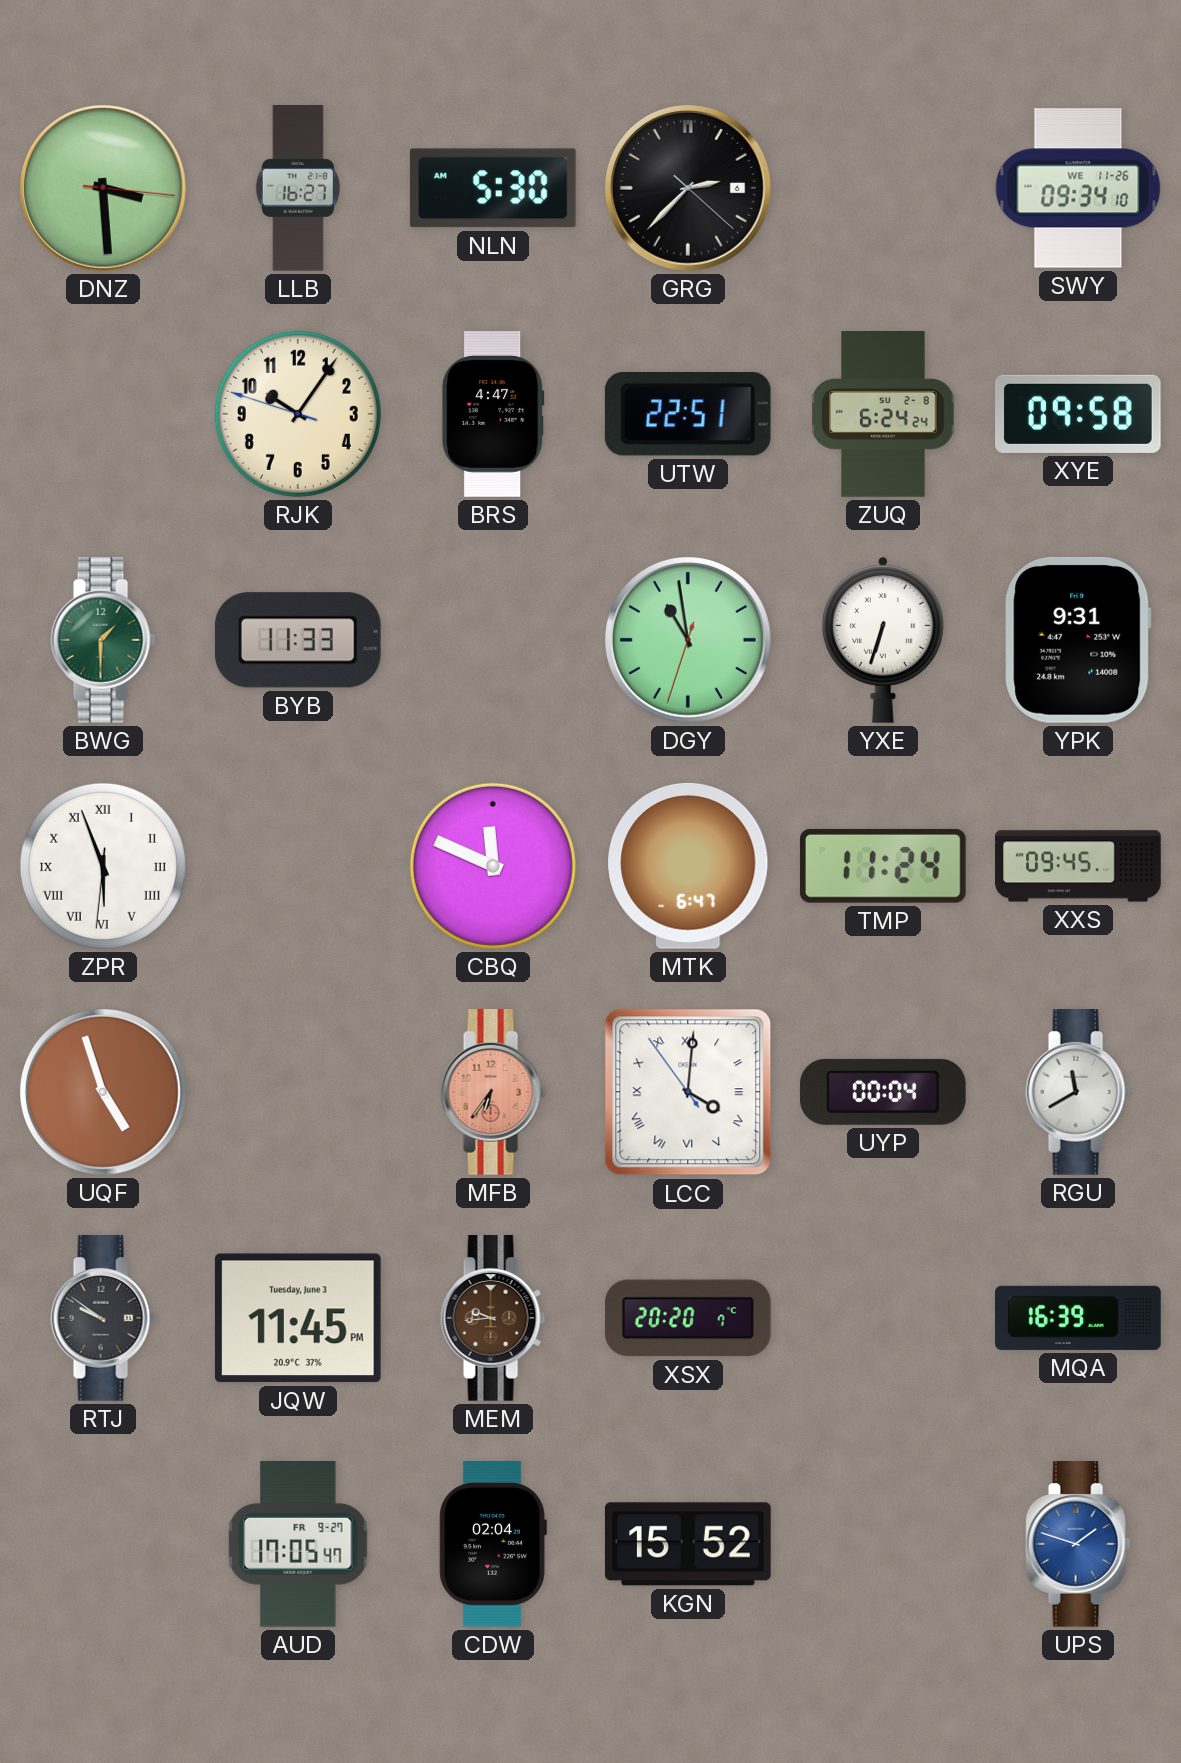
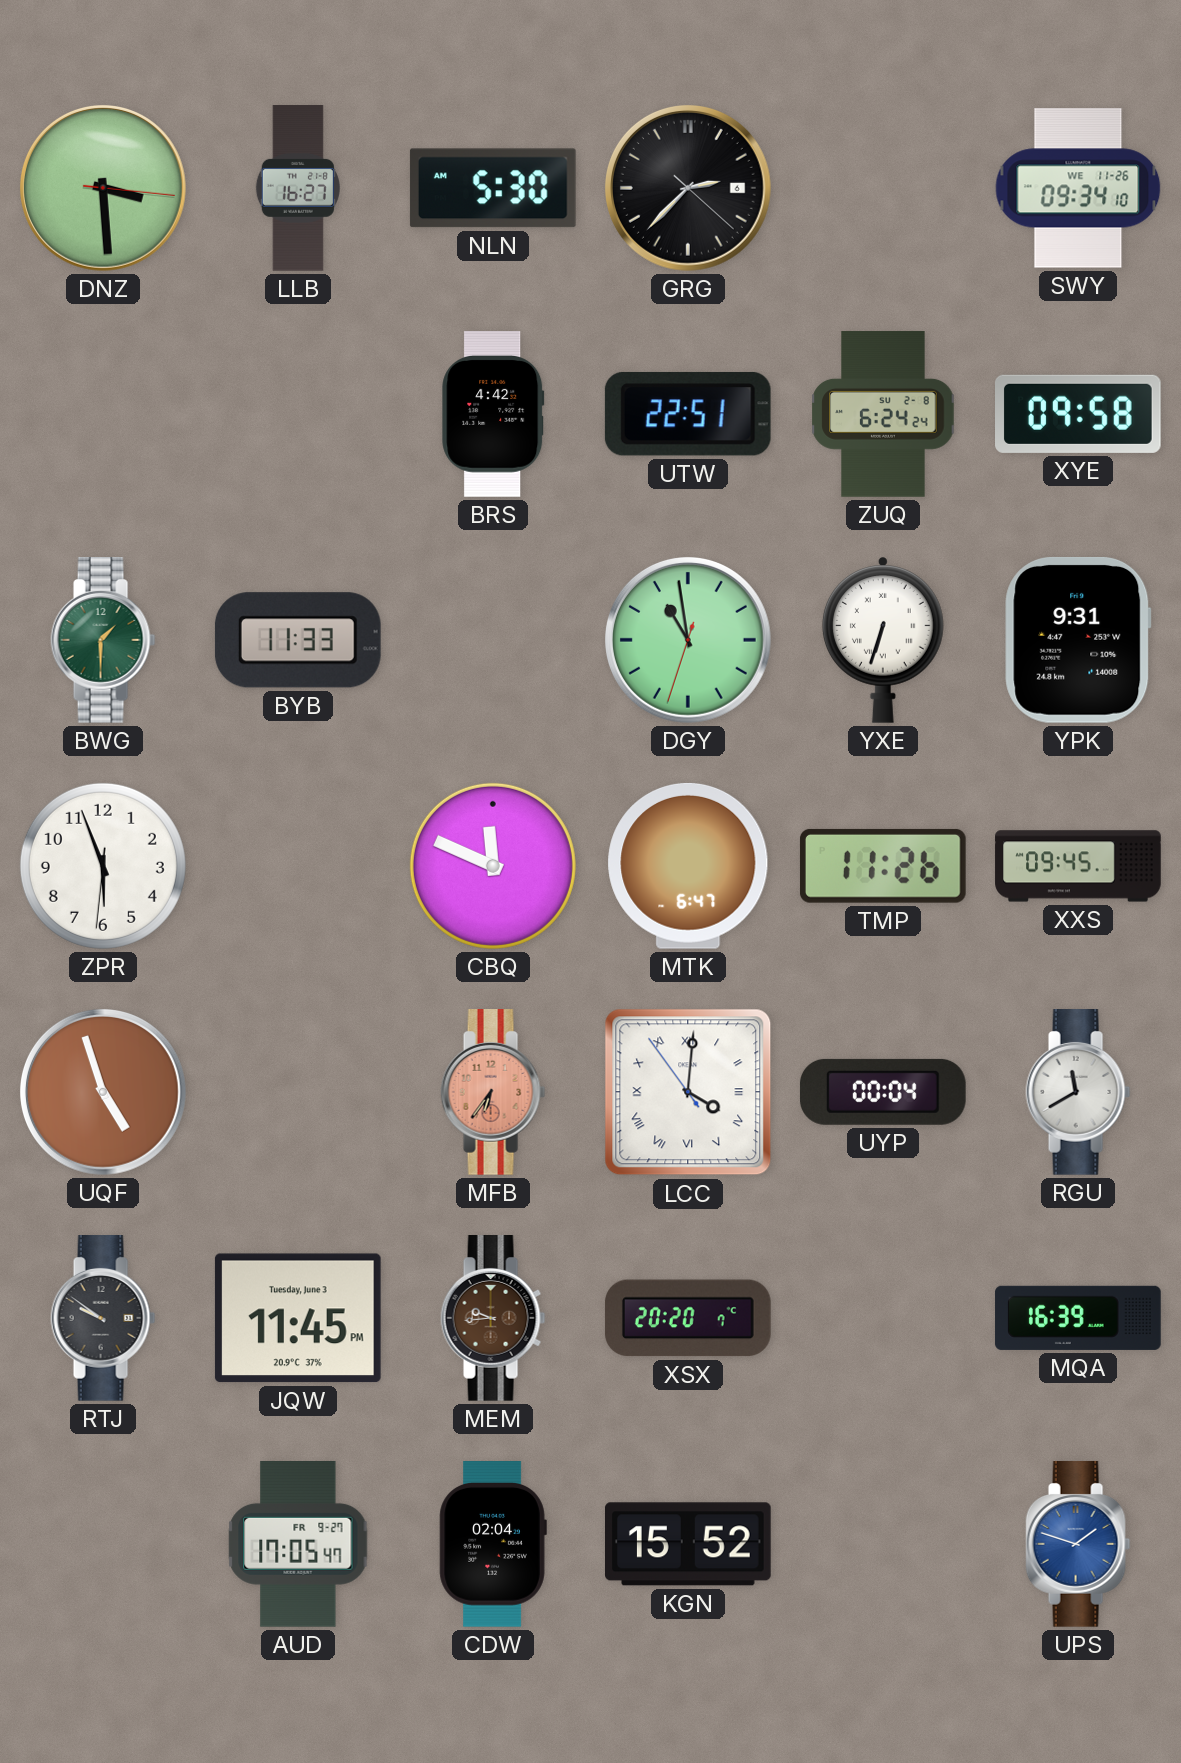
RJK: 10:05 -> none
BRS: 4:47 -> 4:42
ZPR numerals: Roman -> Arabic
TMP: 11:24 -> 11:26
